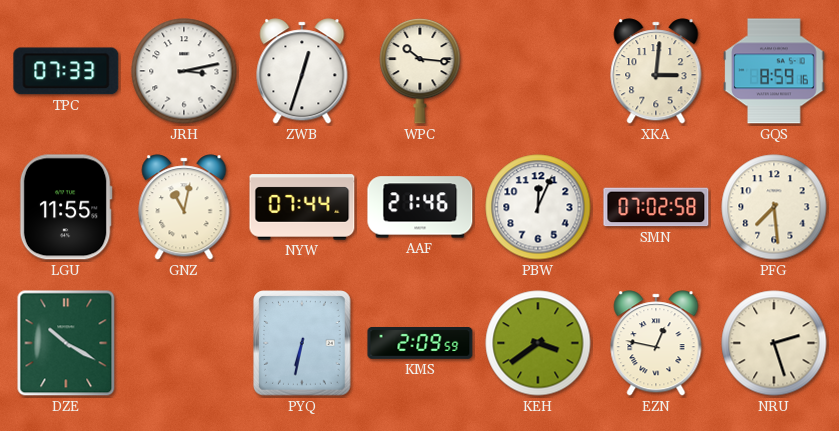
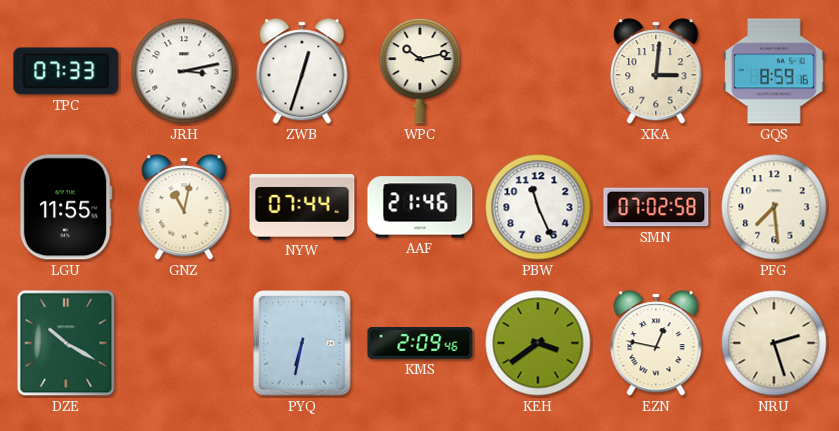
WPC: 10:16 -> 10:13
PBW: 12:04 -> 11:26
KMS: 2:09:59 -> 2:09:46
